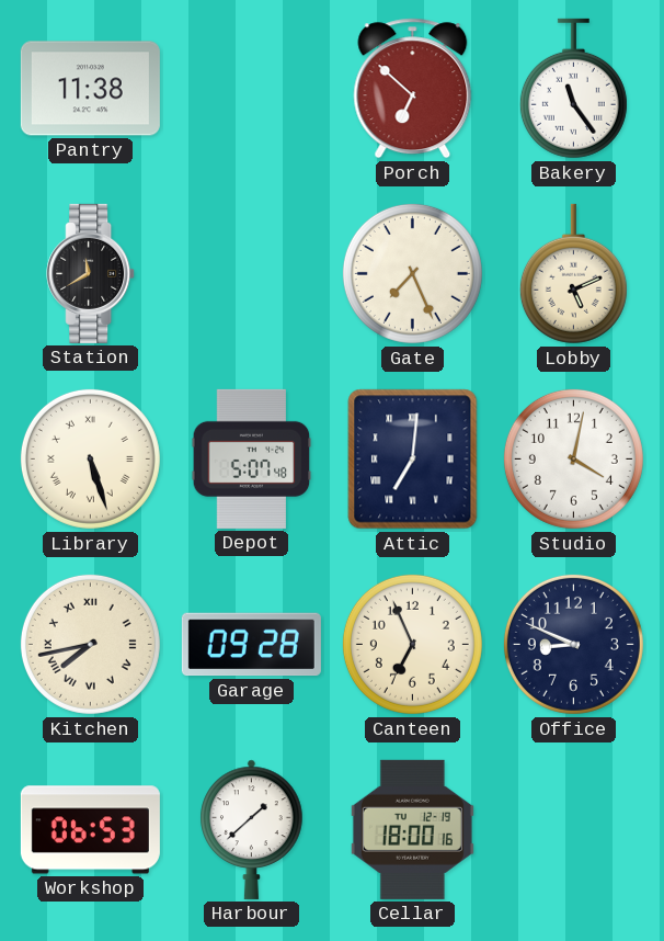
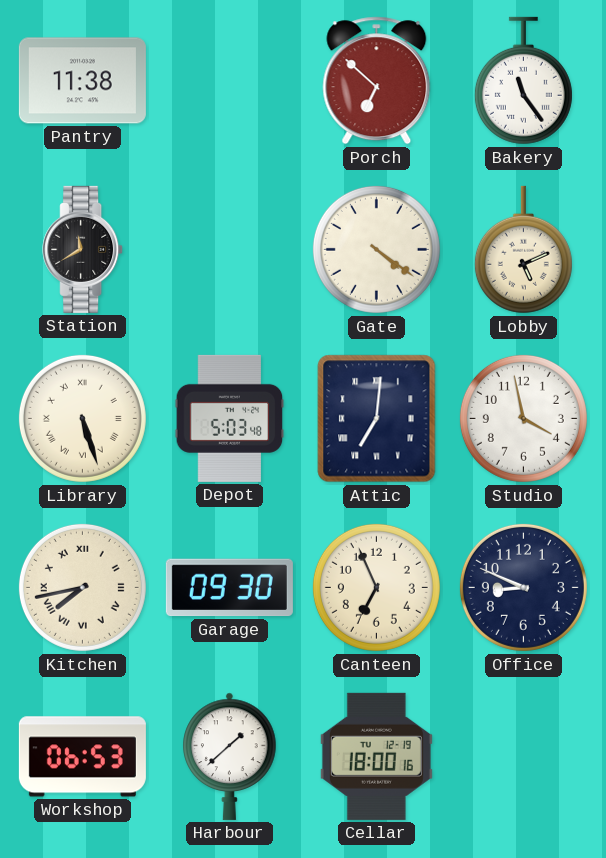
Gate: 7:26 -> 4:21
Depot: 5:07 -> 5:03
Studio: 4:02 -> 3:58
Garage: 09:28 -> 09:30
